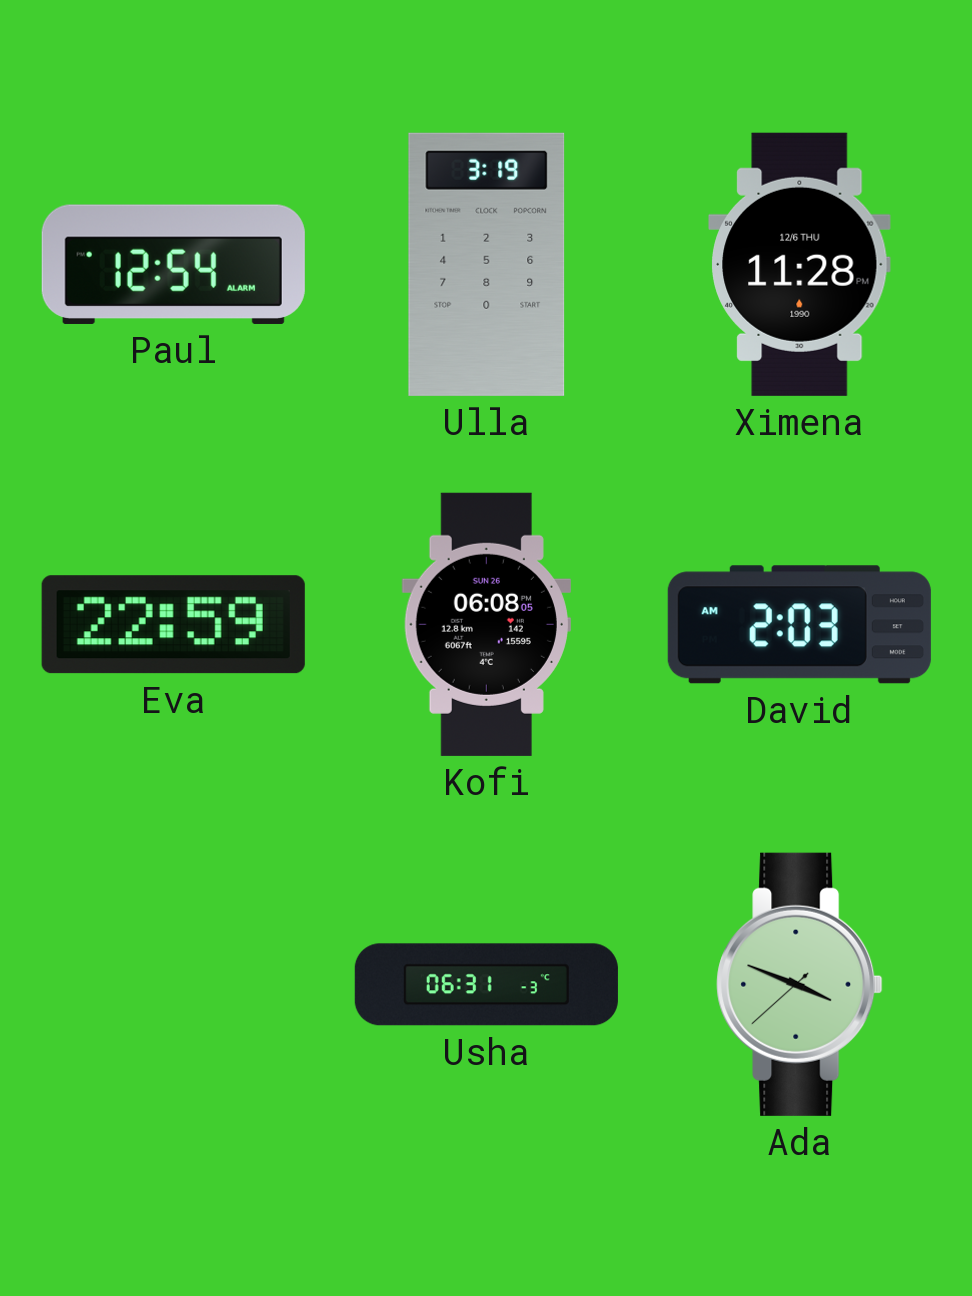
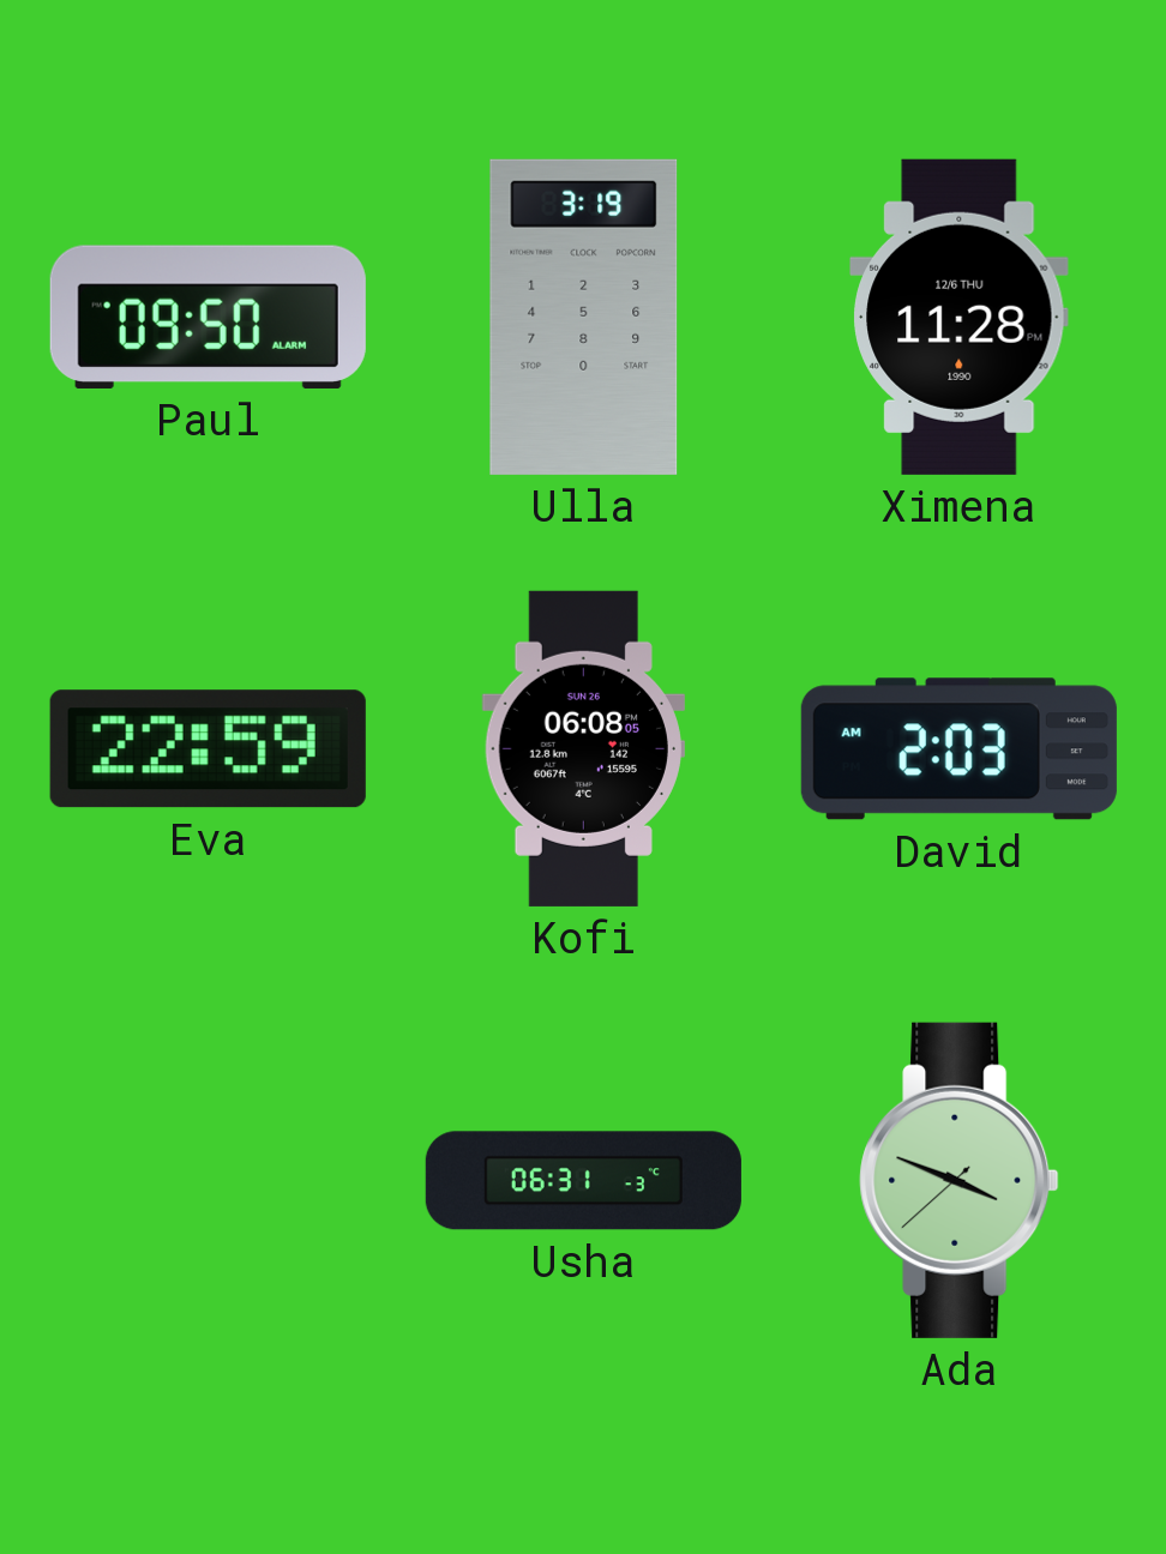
Paul: 12:54 -> 09:50
